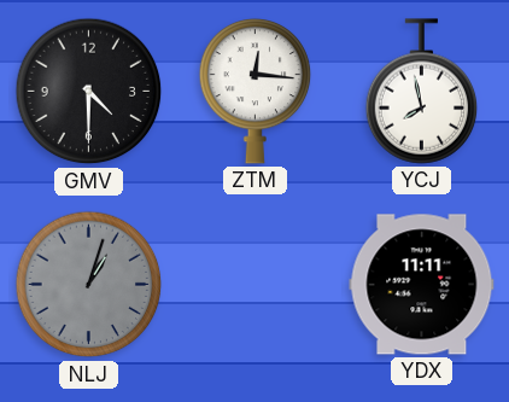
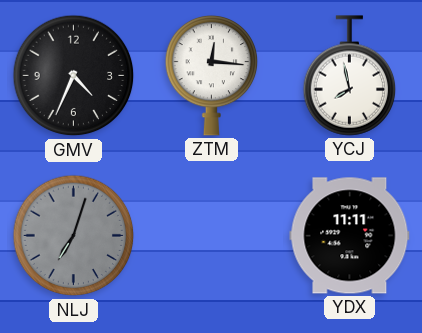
GMV: 4:30 -> 4:34
NLJ: 1:03 -> 7:03
